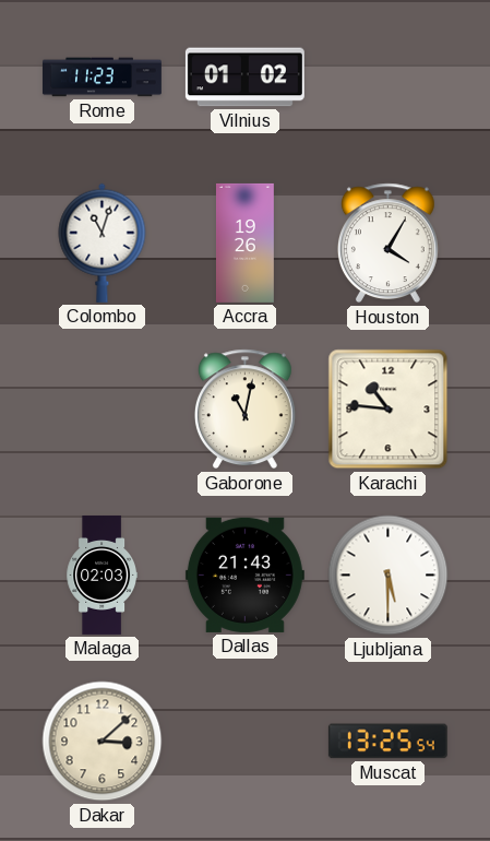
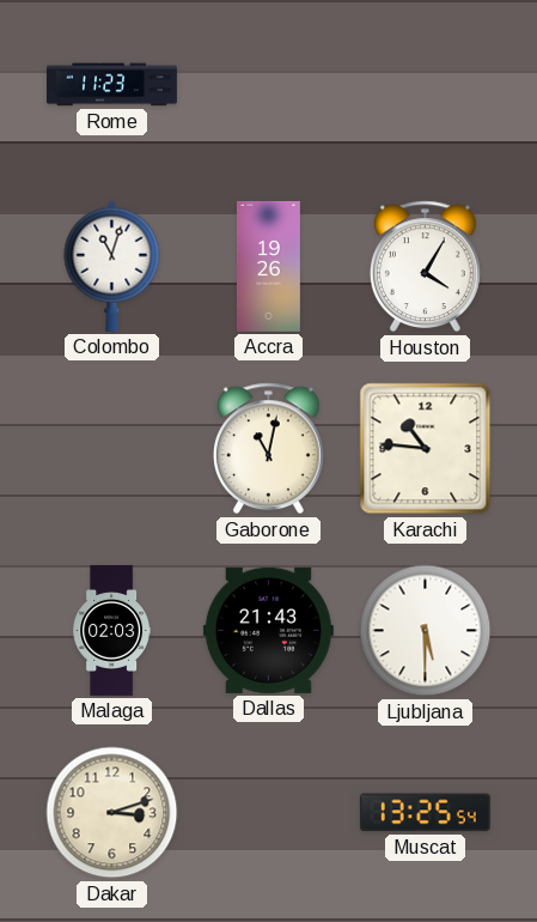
Vilnius: 01:02 -> none
Dakar: 3:08 -> 3:12
